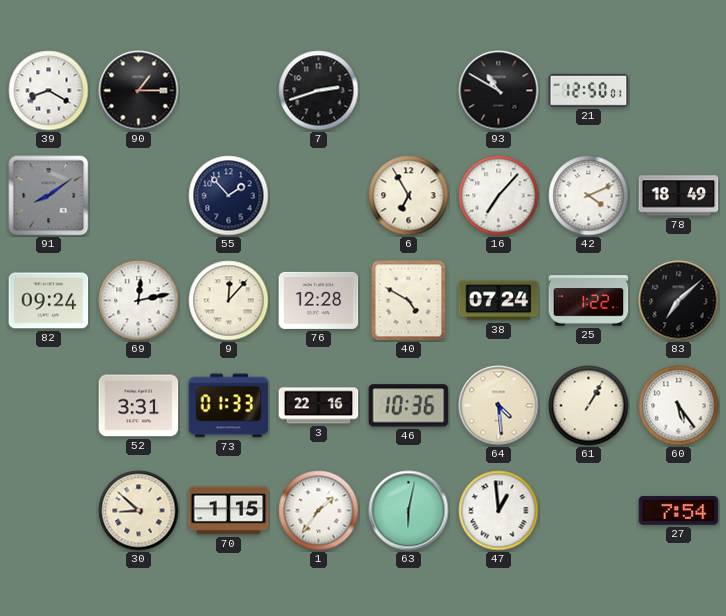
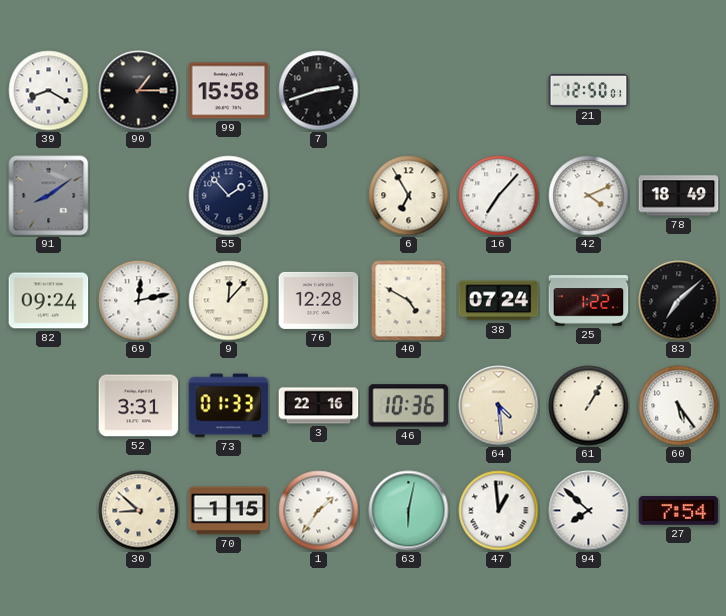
99: none -> 15:58
93: 10:50 -> none
94: none -> 7:52
